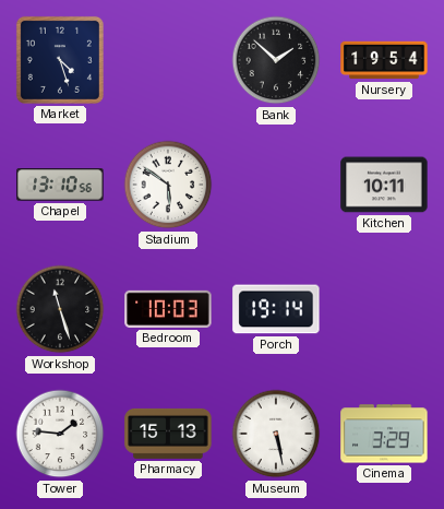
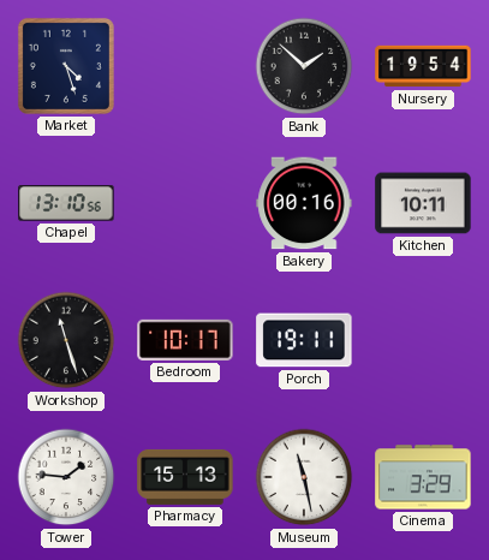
Stadium: 5:51 -> none
Bakery: none -> 00:16
Bedroom: 10:03 -> 10:17
Porch: 19:14 -> 19:11
Museum: 5:28 -> 11:28
